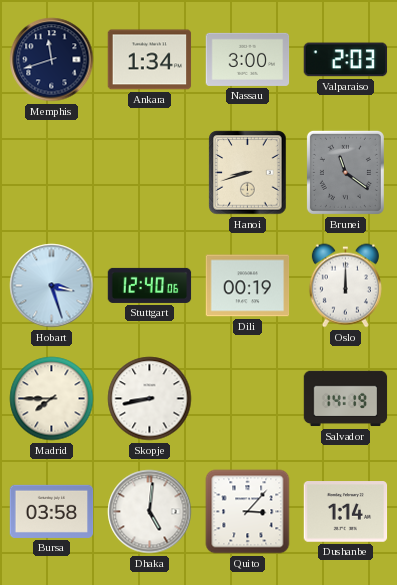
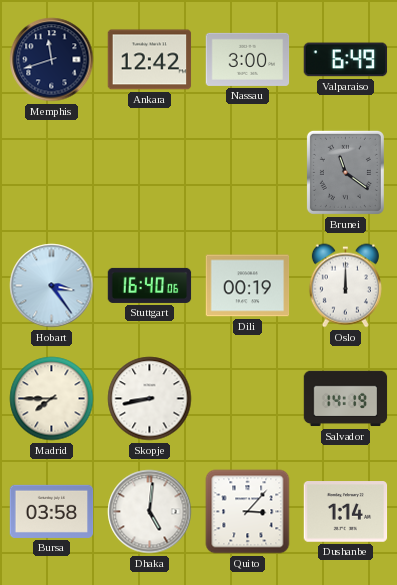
Ankara: 1:34 -> 12:42
Valparaiso: 2:03 -> 6:49
Hanoi: 8:42 -> none
Hobart: 3:27 -> 3:24
Stuttgart: 12:40 -> 16:40
